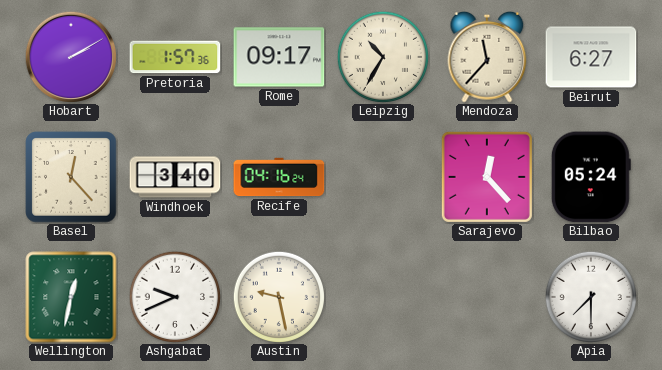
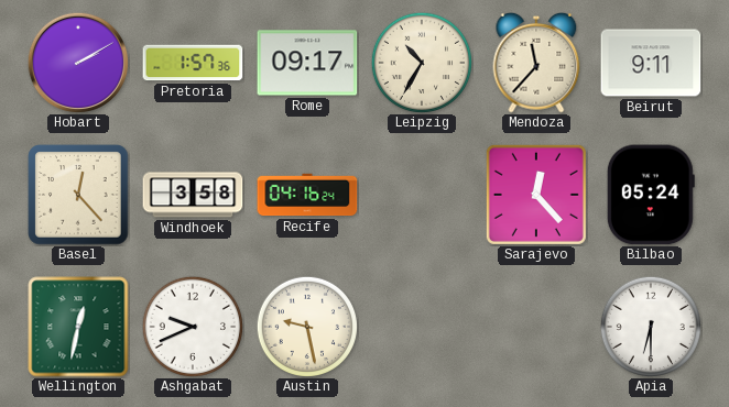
Beirut: 6:27 -> 9:11
Windhoek: 3:40 -> 3:58
Apia: 7:30 -> 6:30
